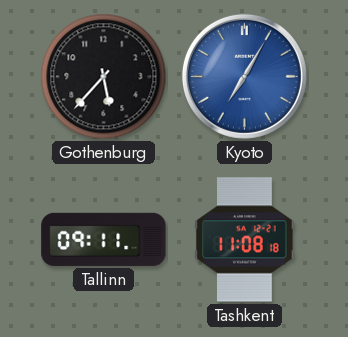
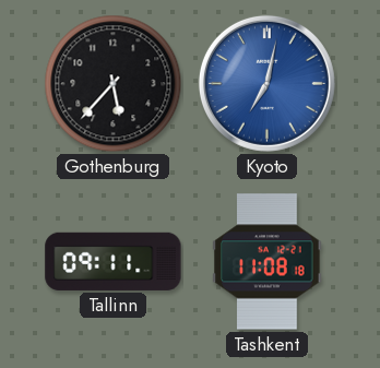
Kyoto: 7:05 -> 7:02
